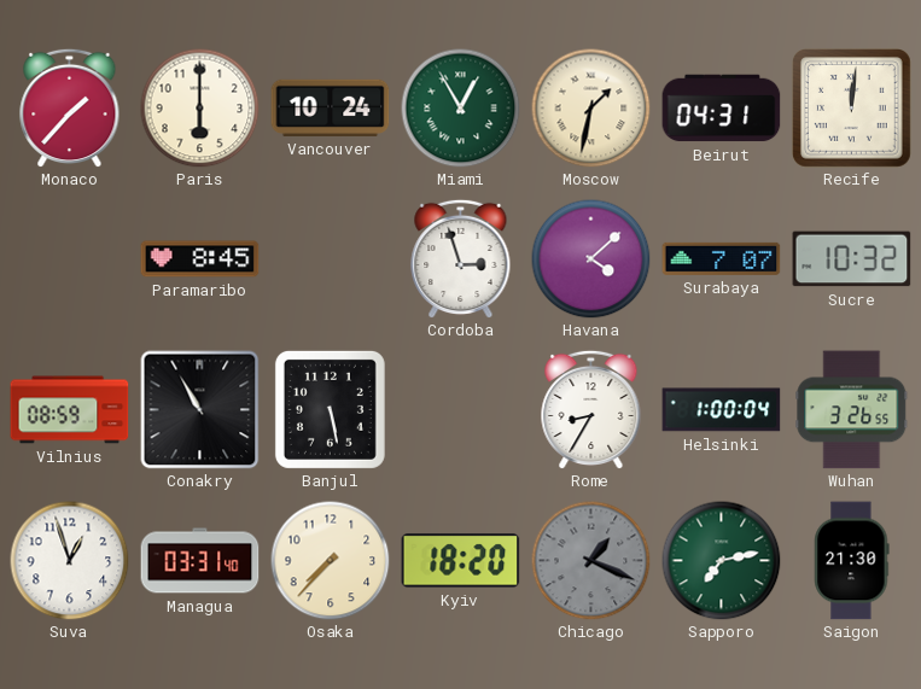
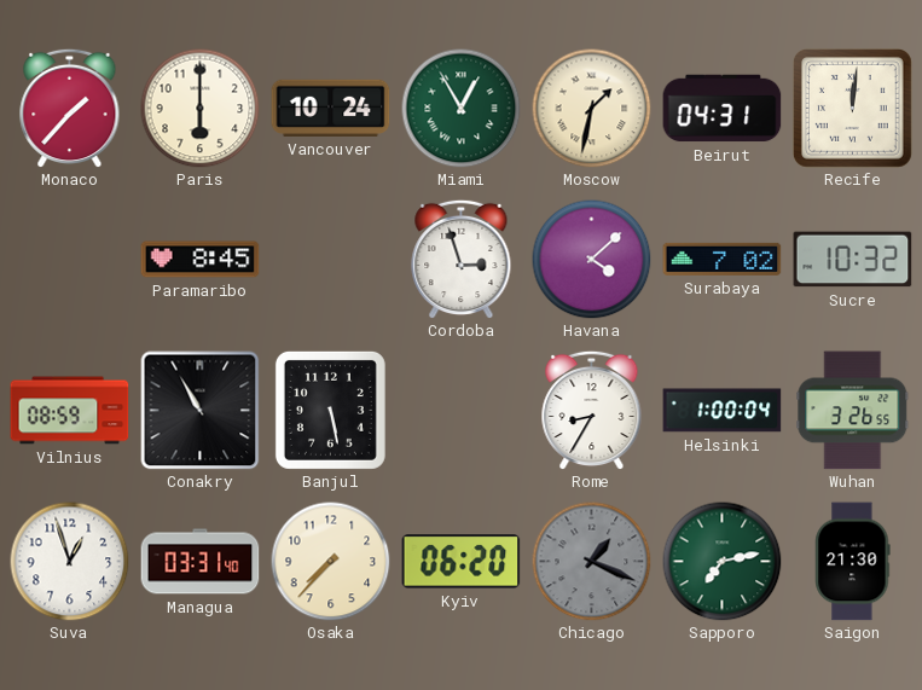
Surabaya: 7:07 -> 7:02
Kyiv: 18:20 -> 06:20
